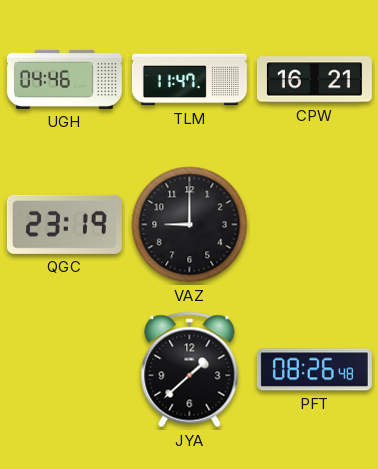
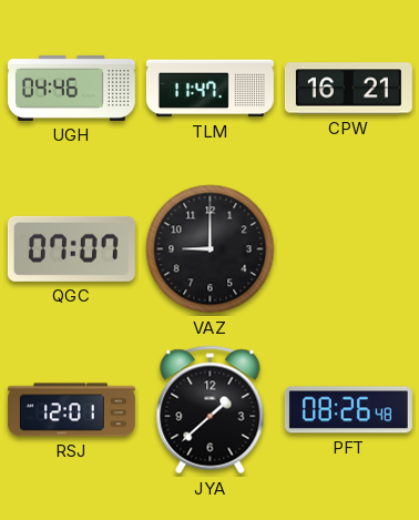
QGC: 23:19 -> 07:07
RSJ: none -> 12:01
